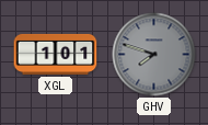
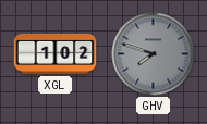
XGL: 1:01 -> 1:02
